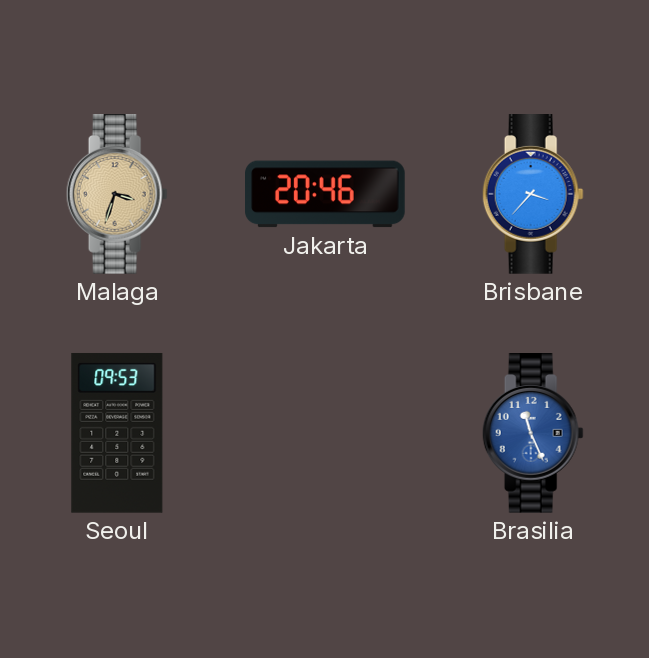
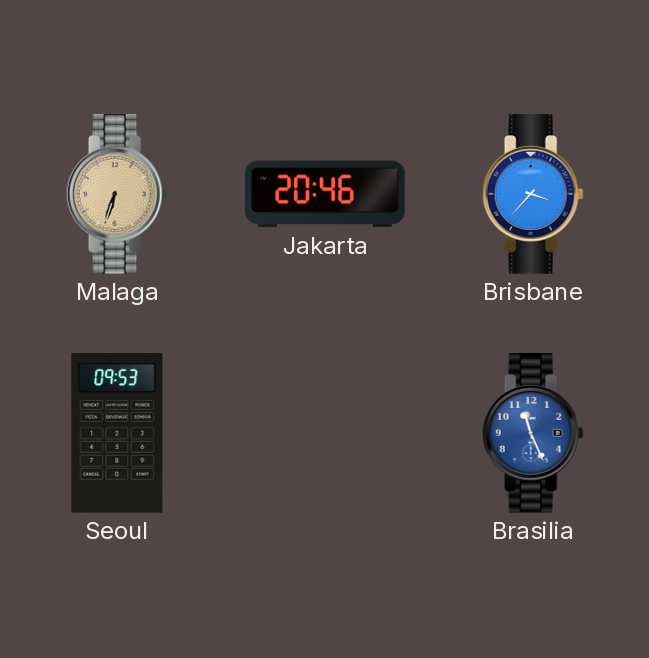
Malaga: 3:33 -> 6:33
